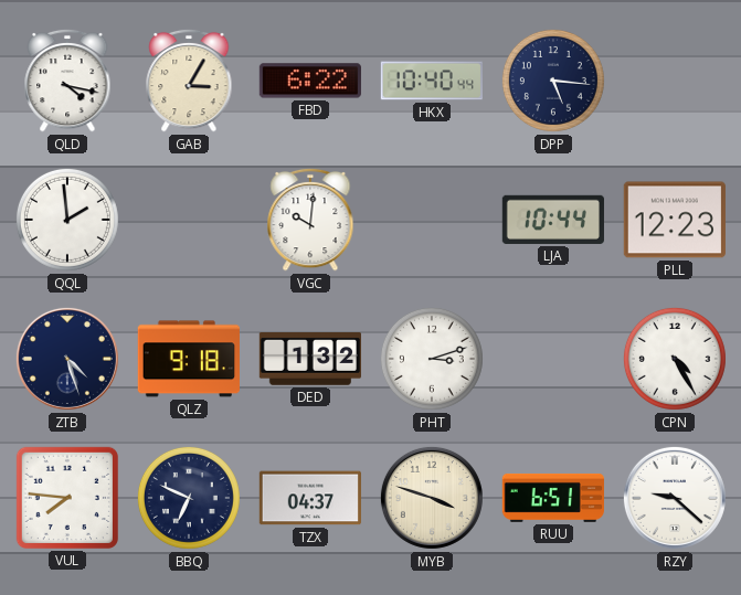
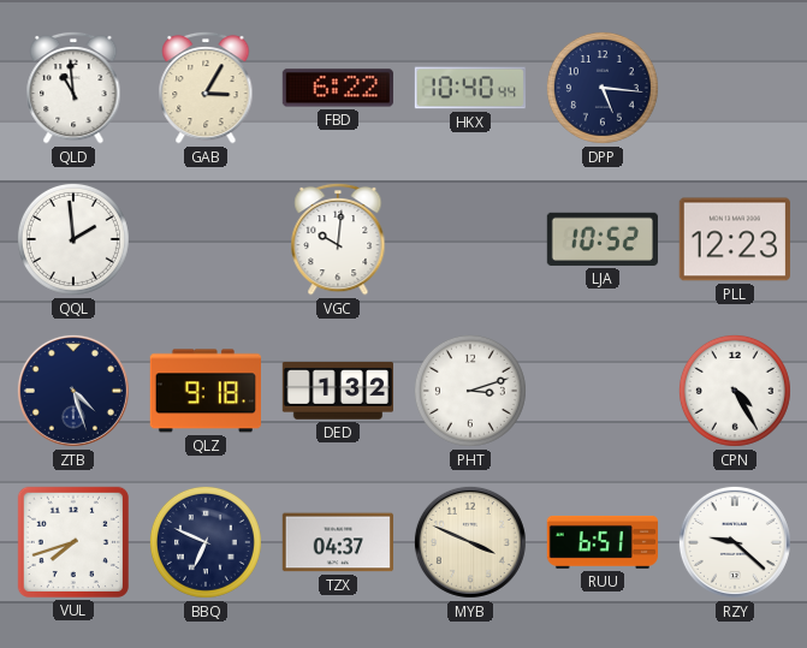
QLD: 4:17 -> 10:59
LJA: 10:44 -> 10:52
VUL: 7:46 -> 7:42
MYB: 3:48 -> 3:49
